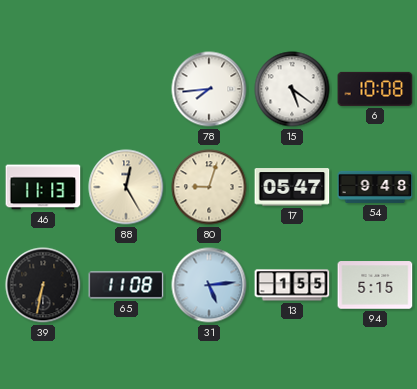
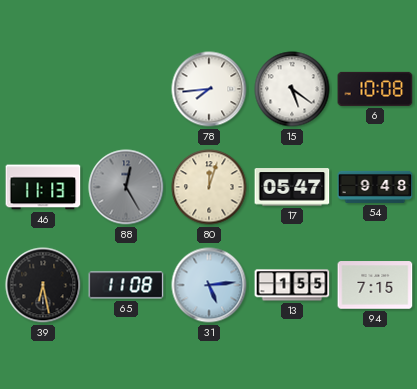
88 dial: cream -> grey
80: 9:03 -> 12:03
39: 6:32 -> 6:28
94: 5:15 -> 7:15
